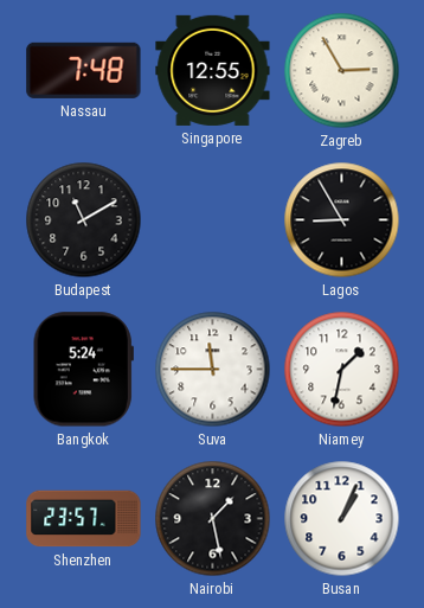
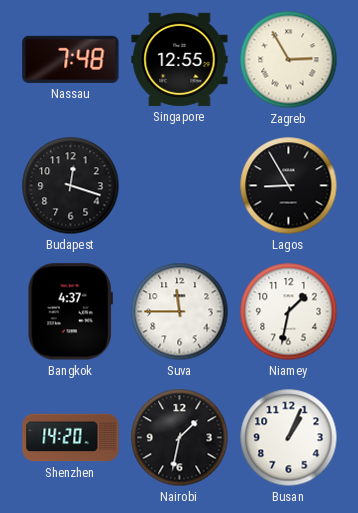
Budapest: 11:10 -> 12:18
Bangkok: 5:24 -> 4:37
Shenzhen: 23:57 -> 14:20
Nairobi: 1:28 -> 1:32
